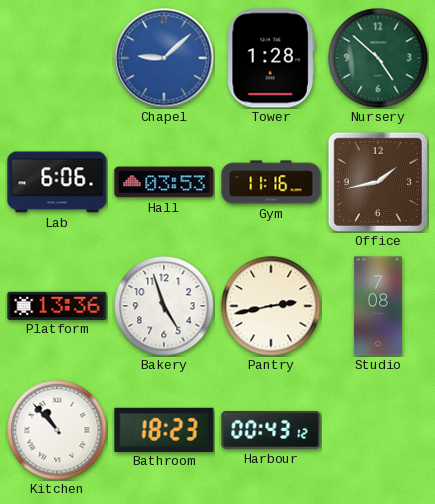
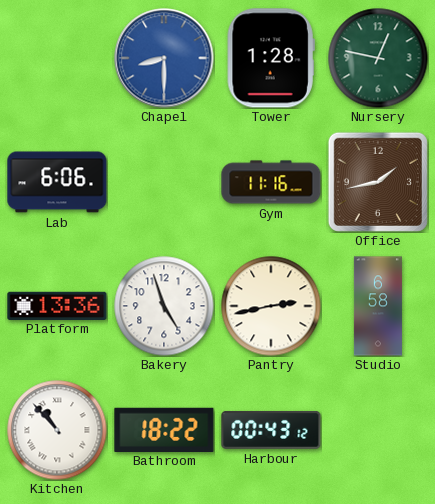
Chapel: 9:08 -> 8:30
Nursery: 4:52 -> 12:47
Hall: 03:53 -> none
Studio: 7:08 -> 6:58
Bathroom: 18:23 -> 18:22
